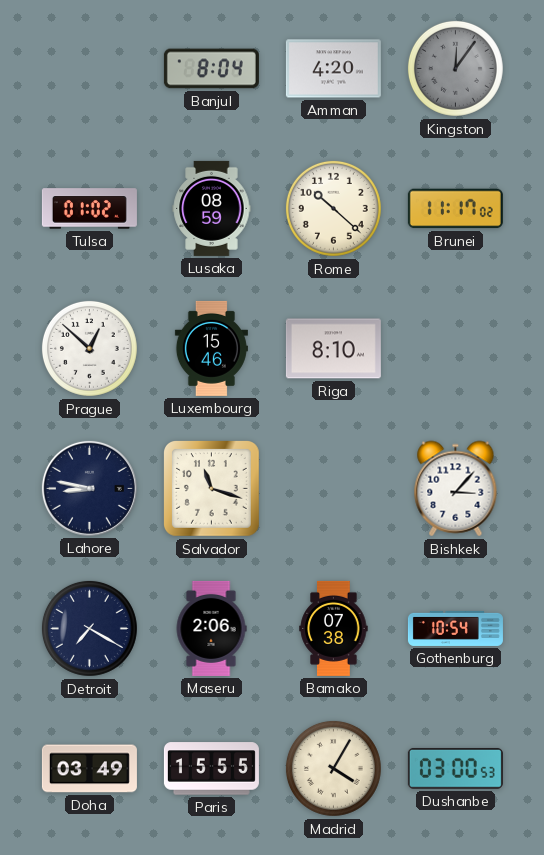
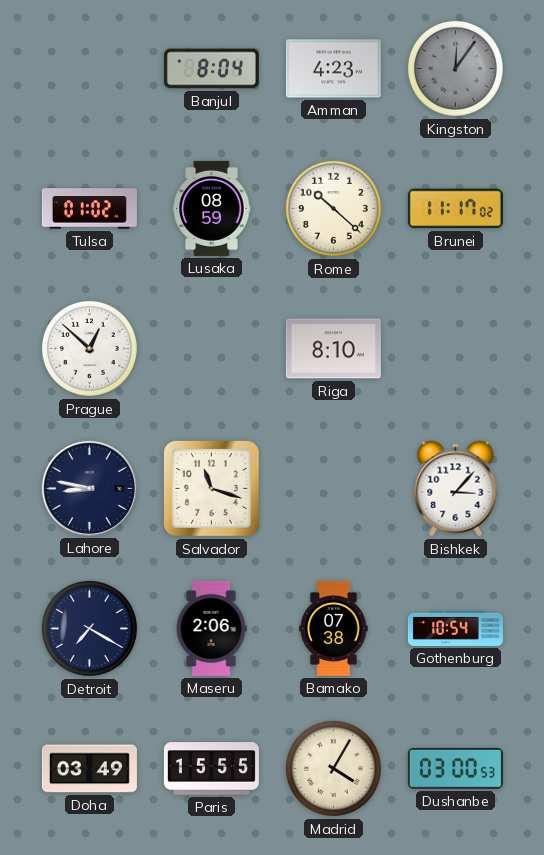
Amman: 4:20 -> 4:23
Luxembourg: 15:46 -> none
